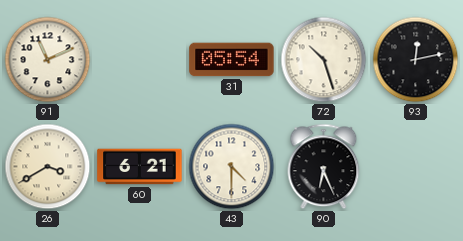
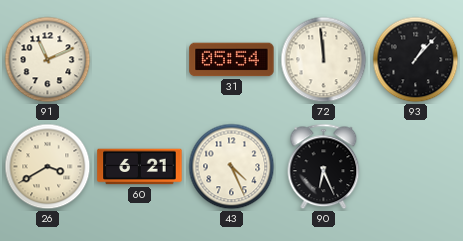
72: 10:27 -> 11:59
93: 12:13 -> 1:07
43: 4:30 -> 4:26
